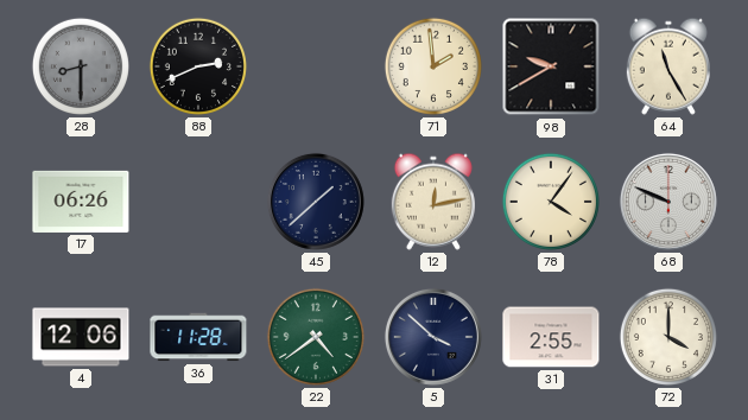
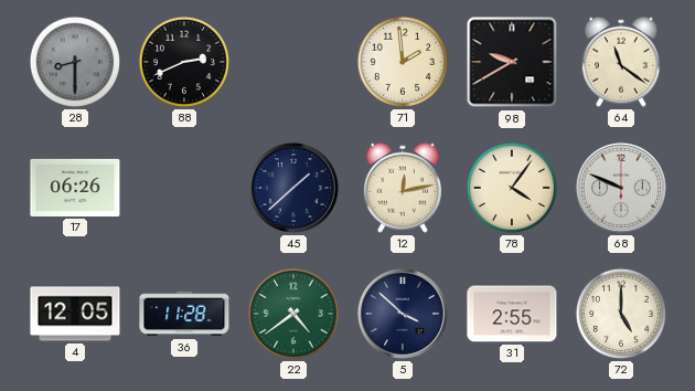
64: 11:25 -> 11:21
4: 12:06 -> 12:05
72: 4:00 -> 5:00
